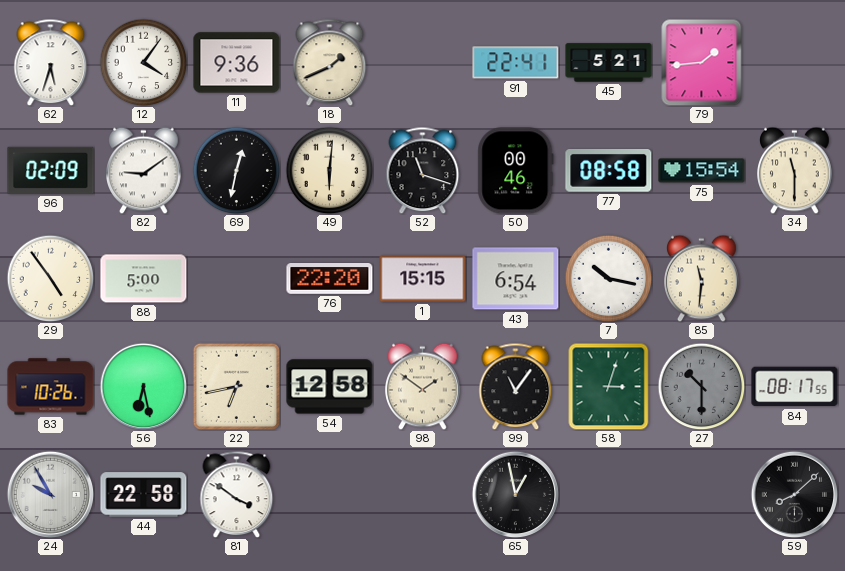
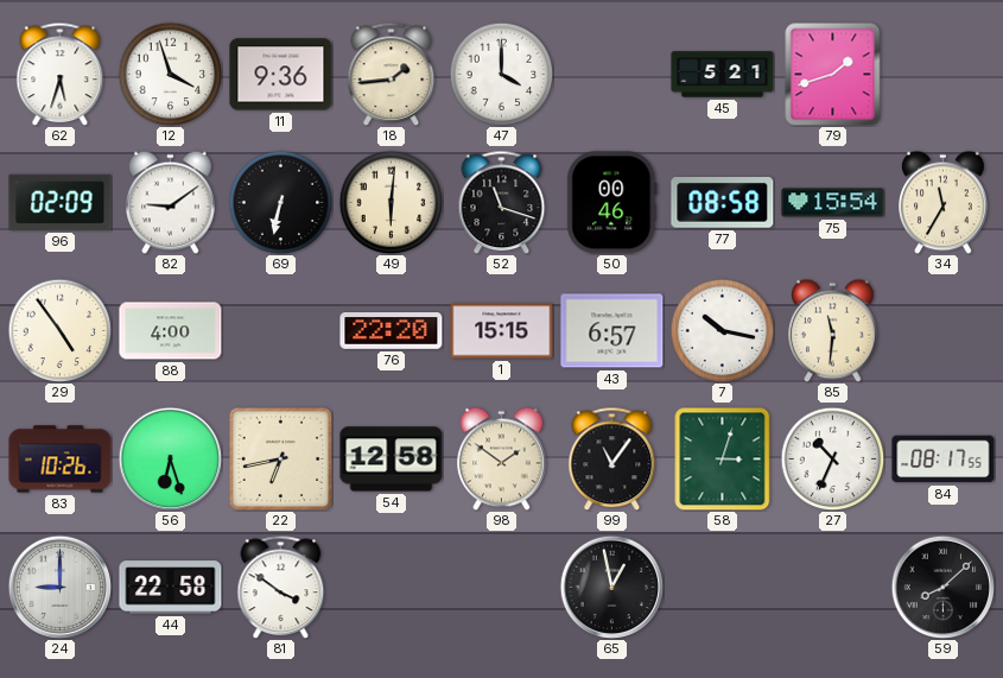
12: 4:06 -> 3:57
18: 1:41 -> 1:44
47: none -> 4:00
91: 22:41 -> none
79: 1:44 -> 1:42
69: 12:32 -> 6:32
34: 11:30 -> 11:35
88: 5:00 -> 4:00
43: 6:54 -> 6:57
56: 6:28 -> 6:27
27: 10:30 -> 10:34
27 dial: grey -> white
24: 9:55 -> 9:00
